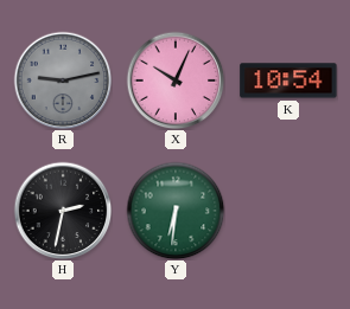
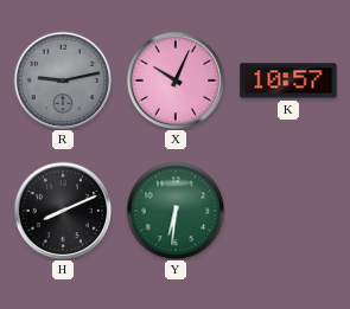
K: 10:54 -> 10:57
H: 2:32 -> 8:11
